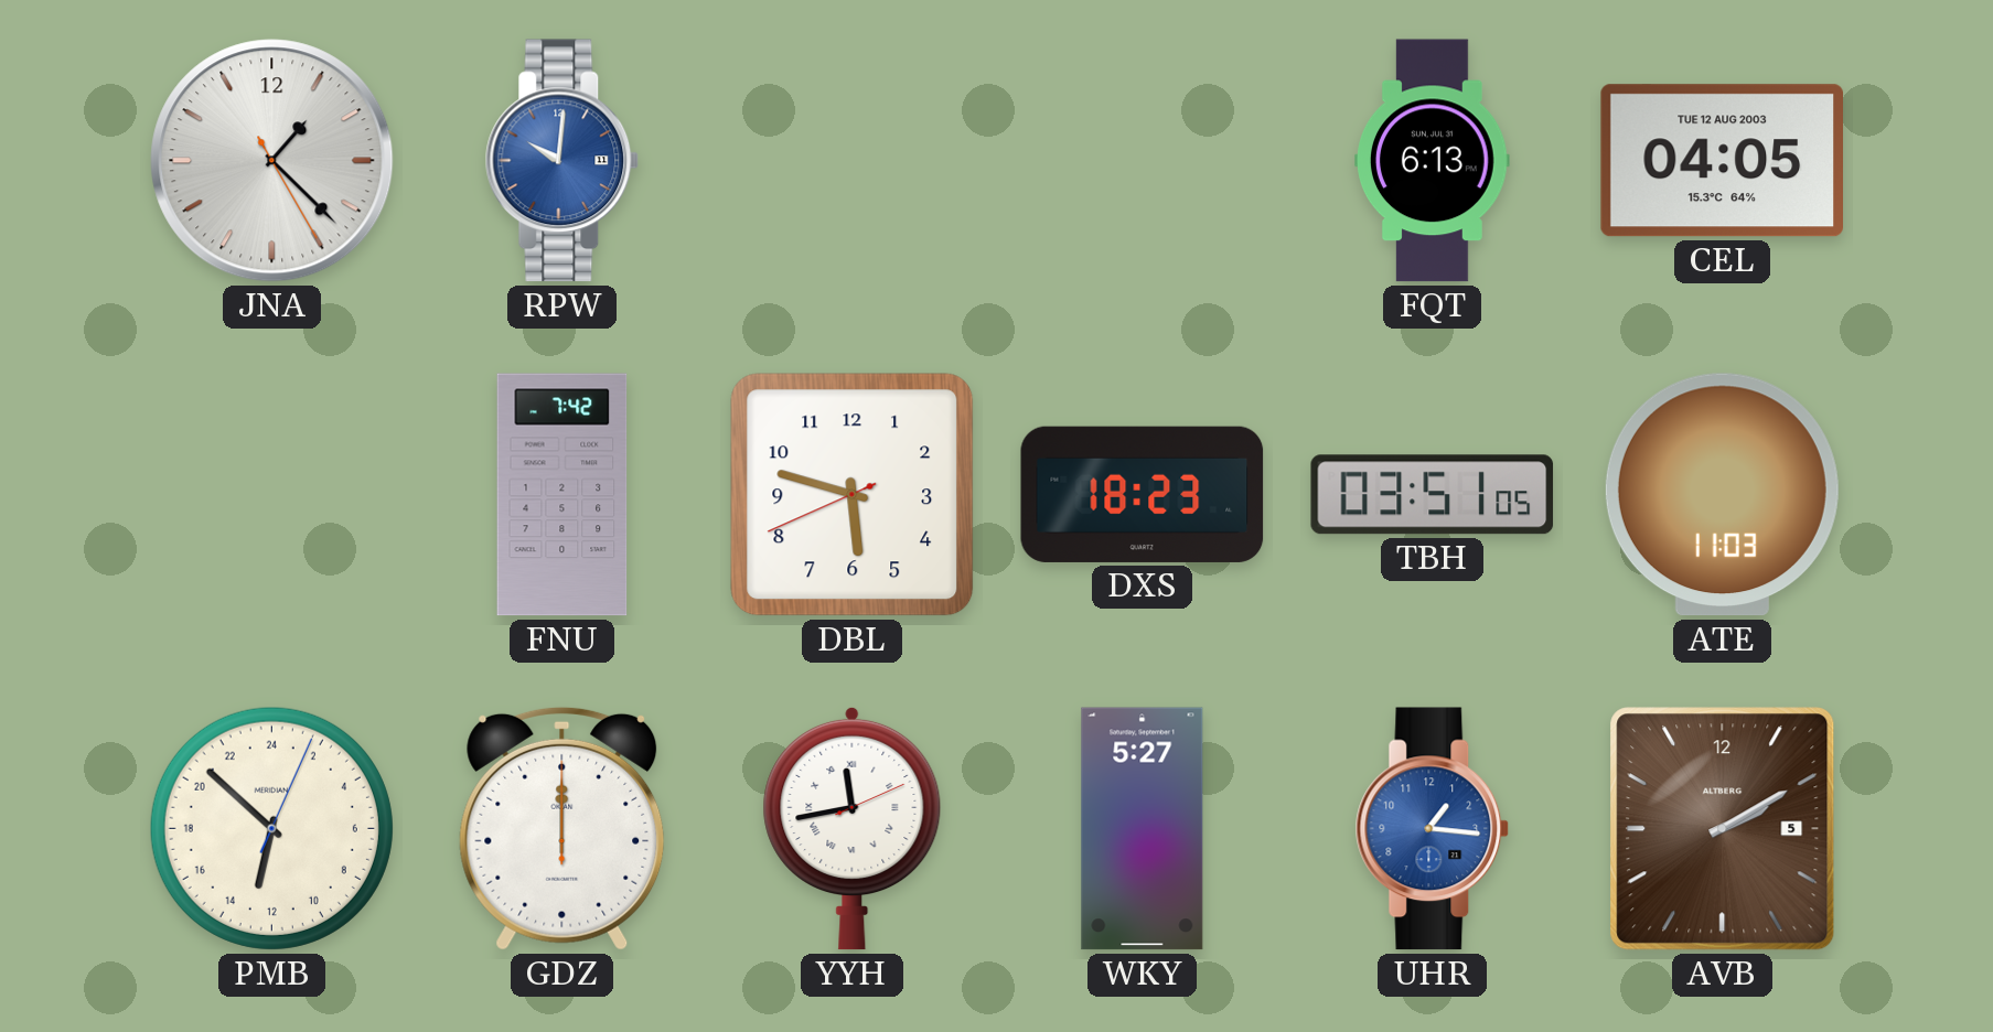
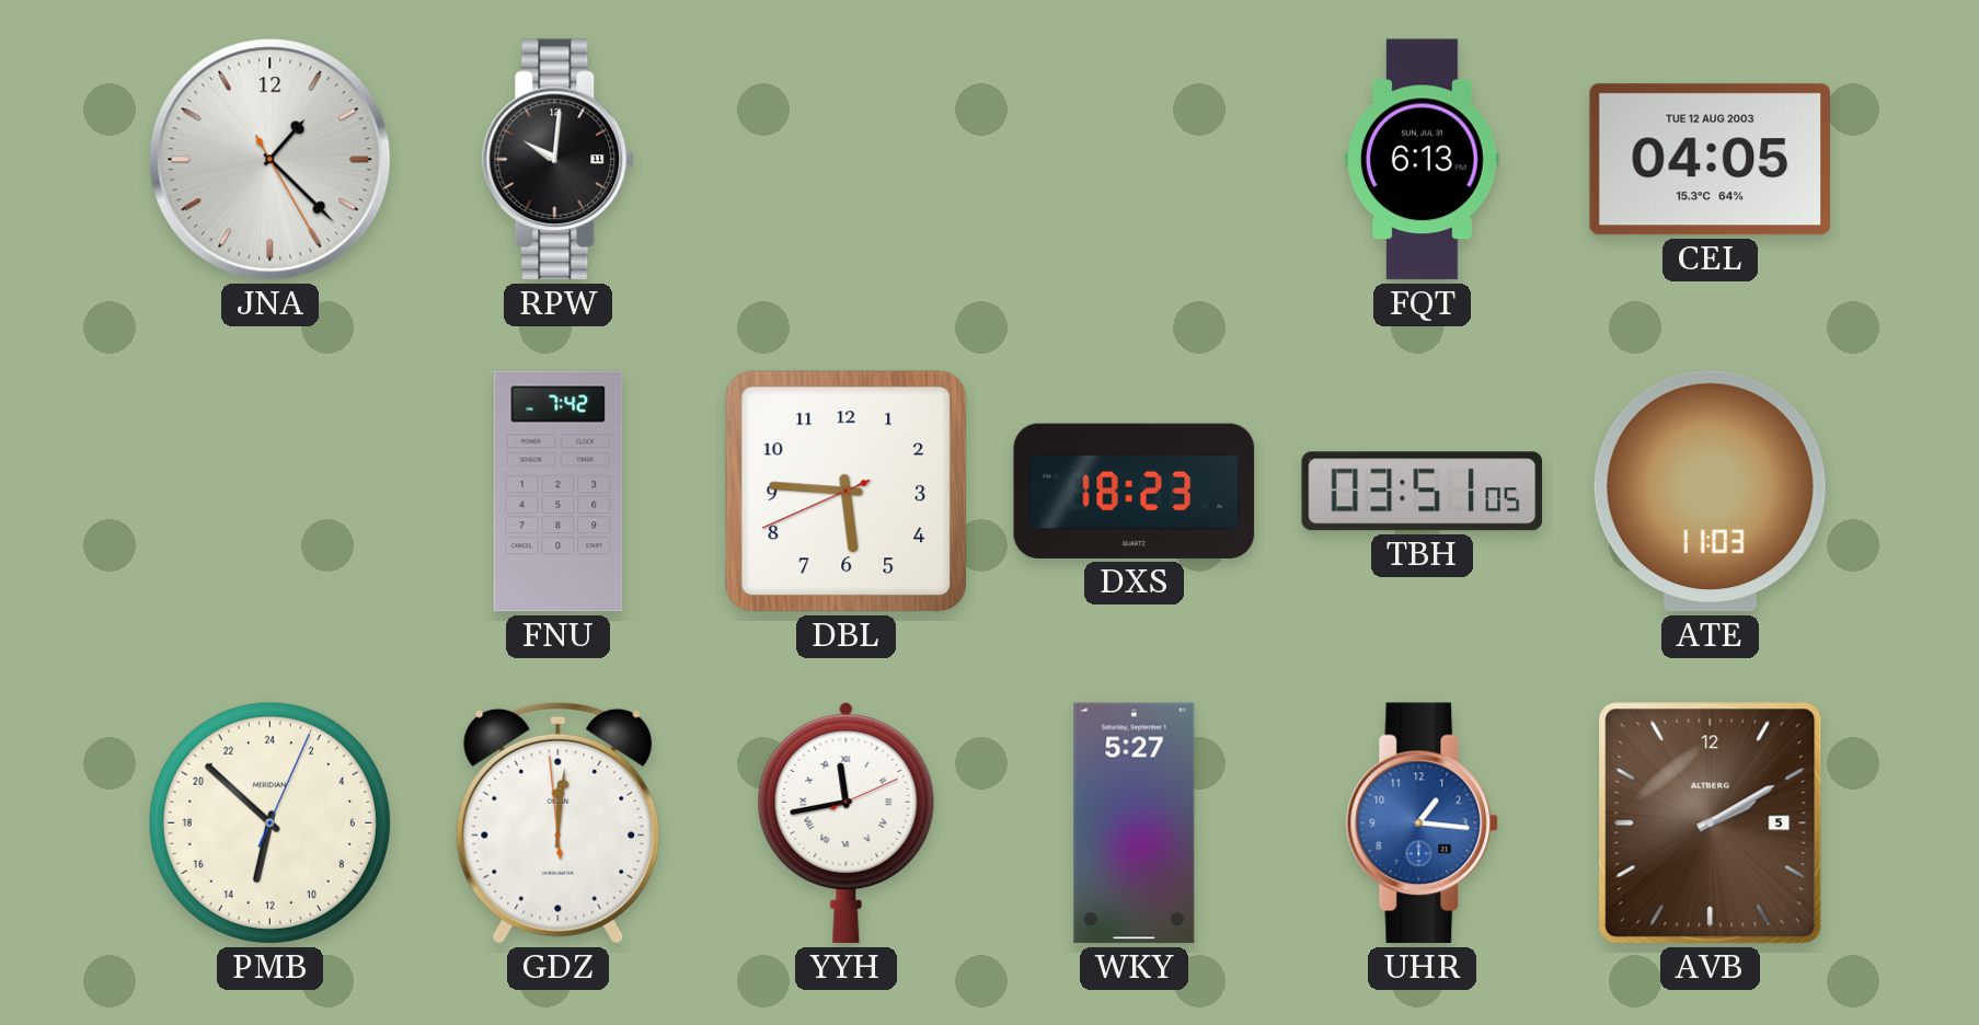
RPW dial: blue -> black
DBL: 5:47 -> 5:45
GDZ: 12:00:00 -> 12:00:59
